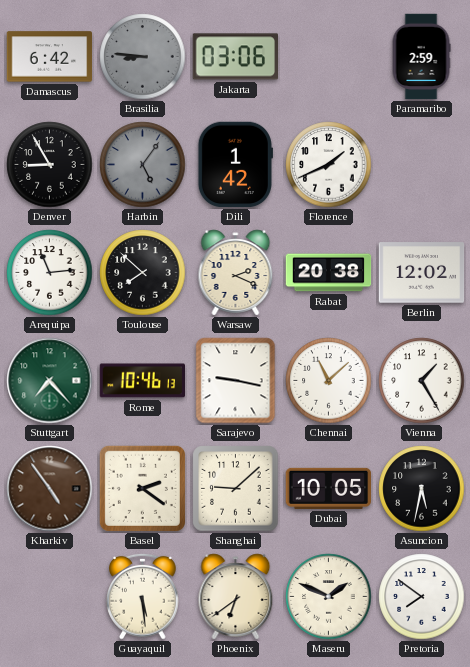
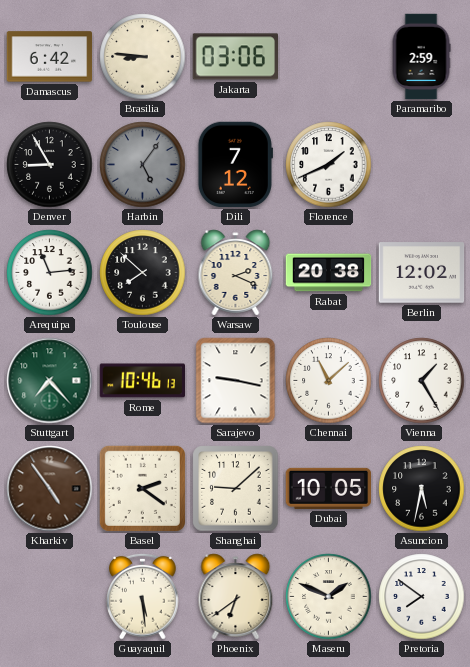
Brasilia dial: grey -> cream
Dili: 1:42 -> 7:12
